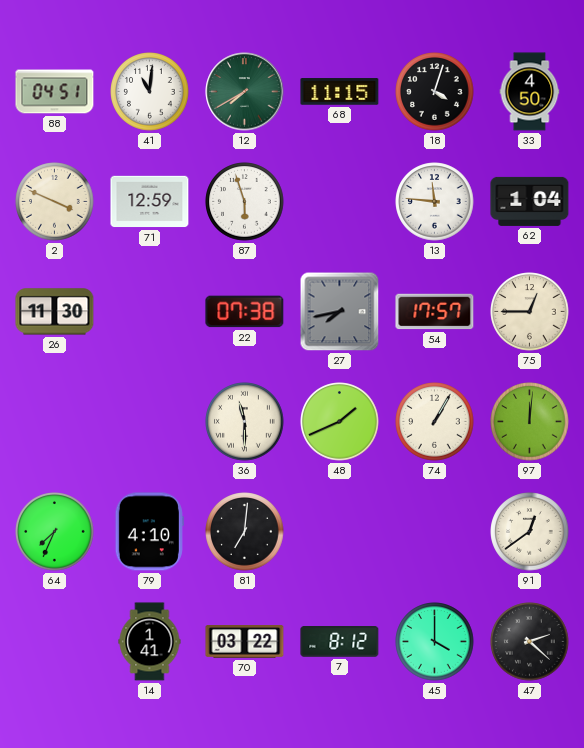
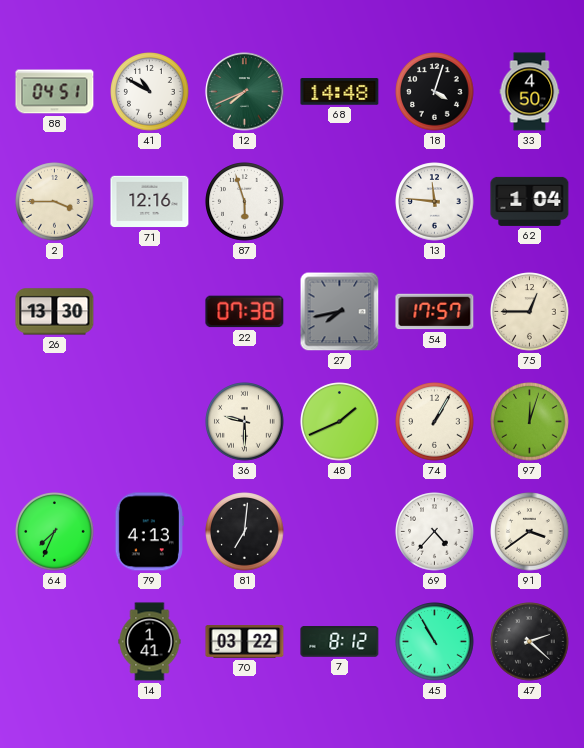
41: 11:01 -> 10:50
12: 7:40 -> 7:41
68: 11:15 -> 14:48
2: 3:49 -> 3:45
71: 12:59 -> 12:16
26: 11:30 -> 13:30
36: 11:30 -> 9:30
97: 12:01 -> 12:03
79: 4:10 -> 4:13
69: none -> 4:37
91: 12:39 -> 3:39
45: 4:00 -> 10:55
